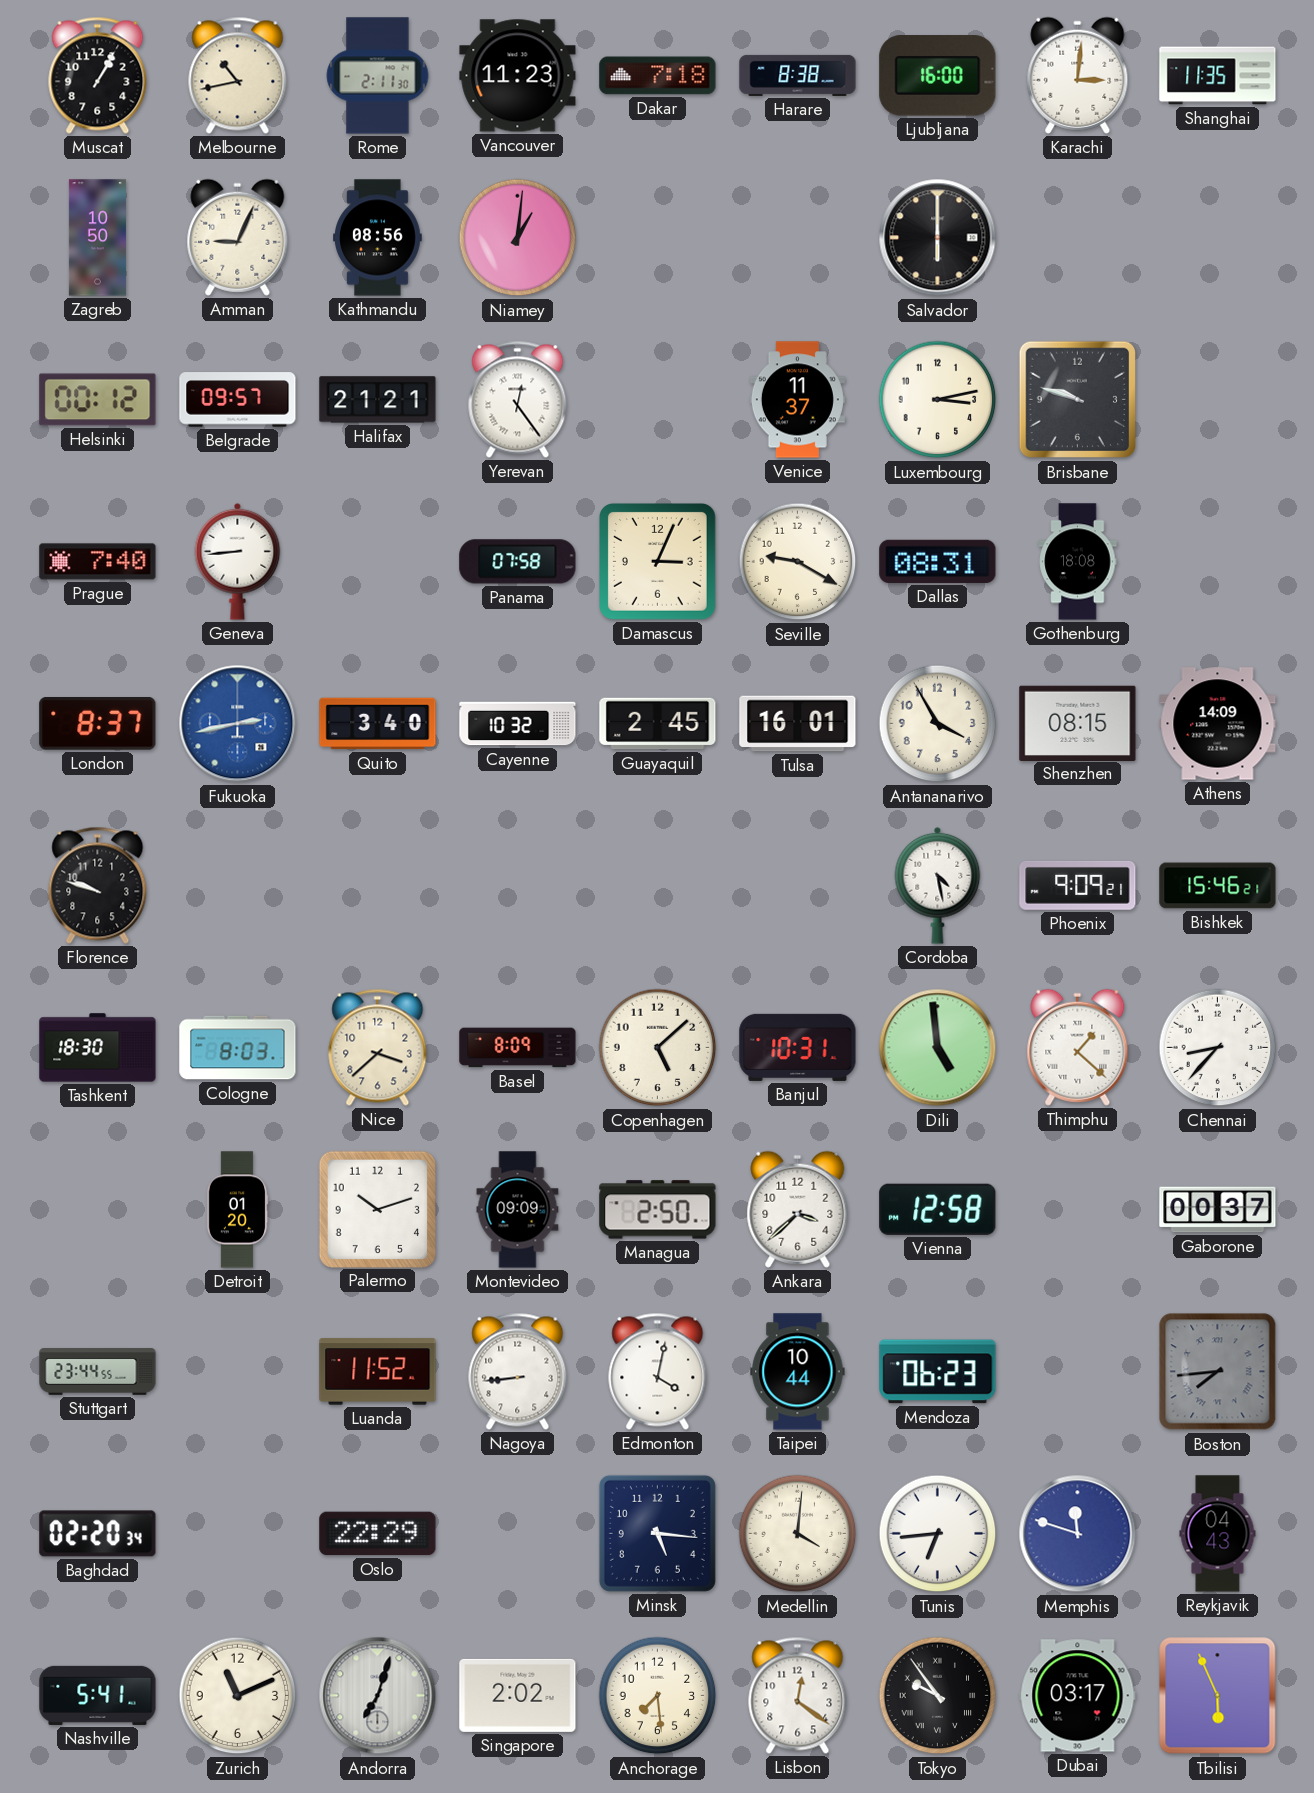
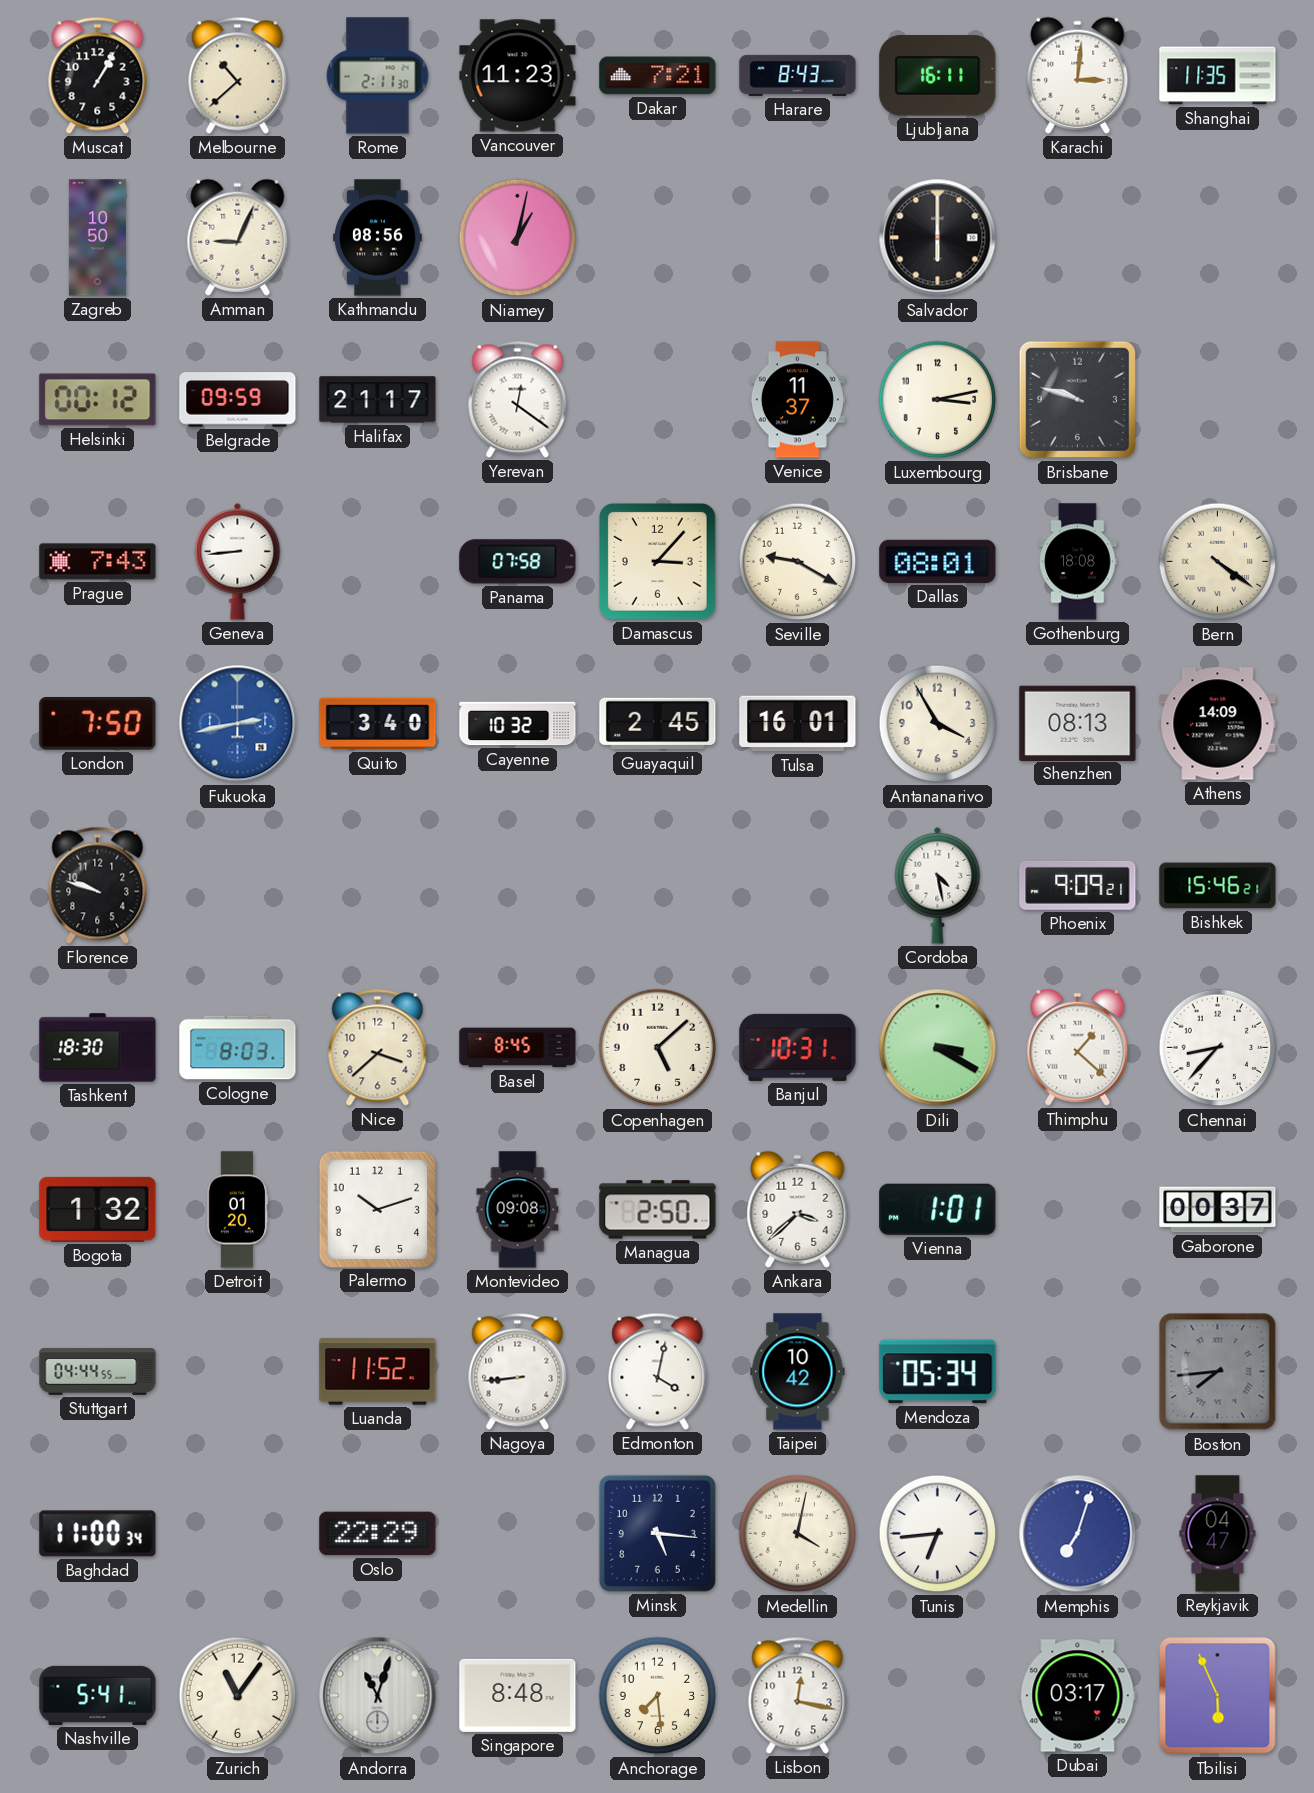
Melbourne: 10:43 -> 10:38
Dakar: 7:18 -> 7:21
Harare: 8:38 -> 8:43
Ljubljana: 16:00 -> 16:11
Niamey: 1:01 -> 1:02
Belgrade: 09:57 -> 09:59
Halifax: 21:21 -> 21:17
Yerevan: 12:24 -> 12:21
Prague: 7:40 -> 7:43
Damascus: 3:04 -> 3:07
Dallas: 08:31 -> 08:01
Bern: none -> 4:21
London: 8:37 -> 7:50
Shenzhen: 08:15 -> 08:13
Basel: 8:09 -> 8:45
Dili: 4:59 -> 3:20
Bogota: none -> 1:32
Montevideo: 09:09 -> 09:08
Vienna: 12:58 -> 1:01
Stuttgart: 23:44 -> 04:44
Taipei: 10:44 -> 10:42
Mendoza: 06:23 -> 05:34
Baghdad: 02:20 -> 11:00
Medellin: 4:01 -> 4:02
Memphis: 11:48 -> 7:03
Reykjavik: 04:43 -> 04:47
Zurich: 11:11 -> 11:06
Andorra: 7:03 -> 11:03
Singapore: 2:02 -> 8:48
Lisbon: 12:21 -> 12:17
Tokyo: 9:54 -> none
